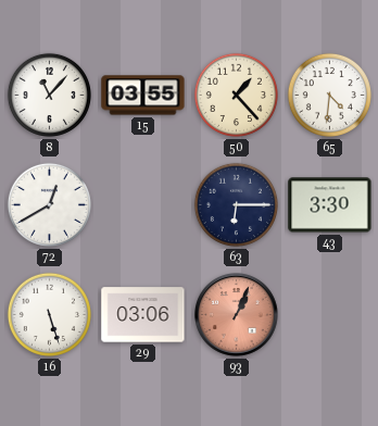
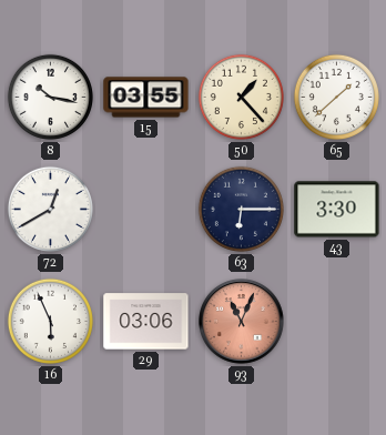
8: 11:07 -> 10:17
65: 4:31 -> 1:38
16: 5:27 -> 5:56
93: 1:04 -> 11:04
